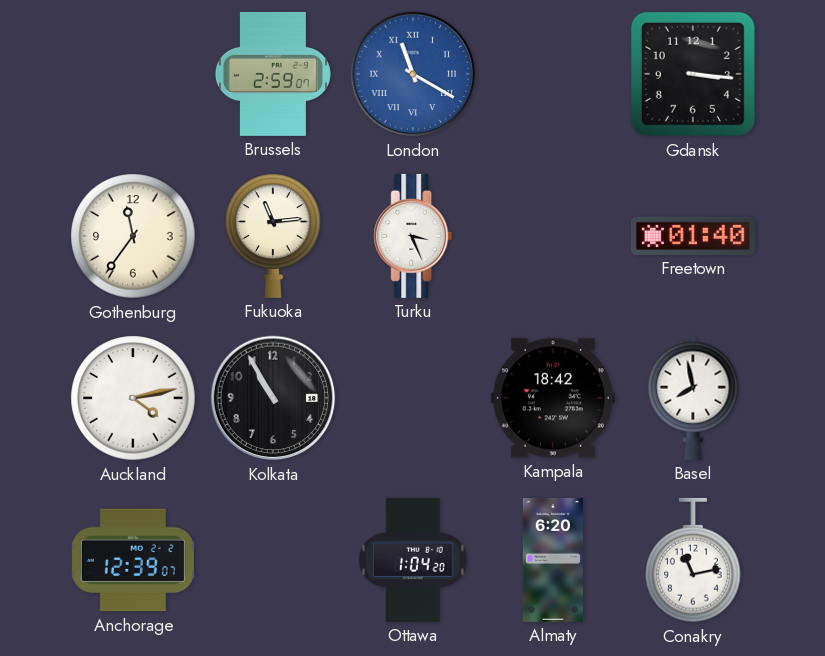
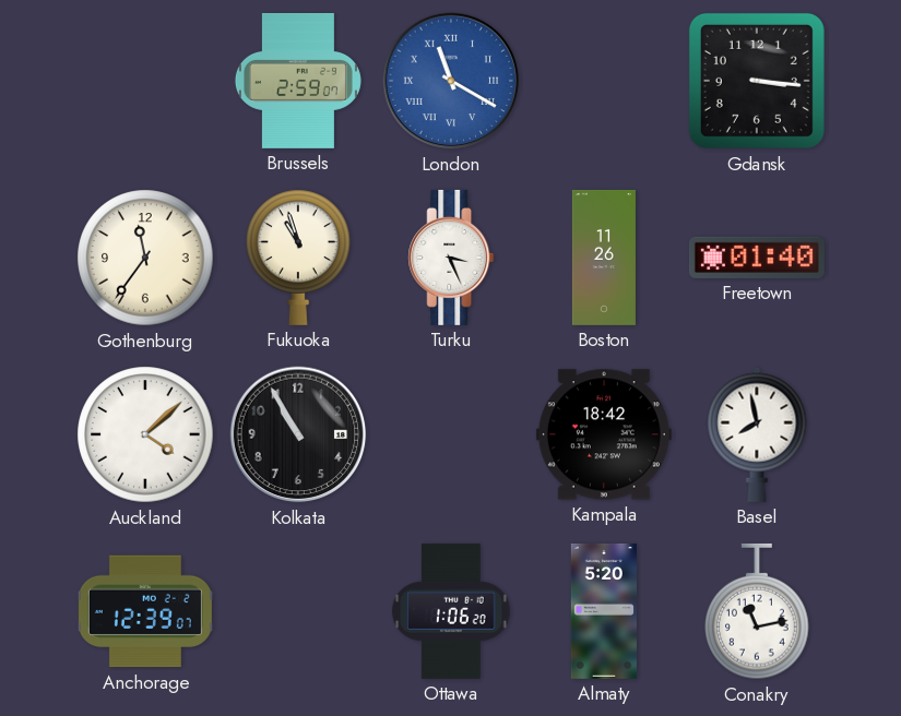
Fukuoka: 11:14 -> 10:57
Boston: none -> 11:26
Auckland: 4:13 -> 4:08
Ottawa: 1:04 -> 1:06
Almaty: 6:20 -> 5:20
